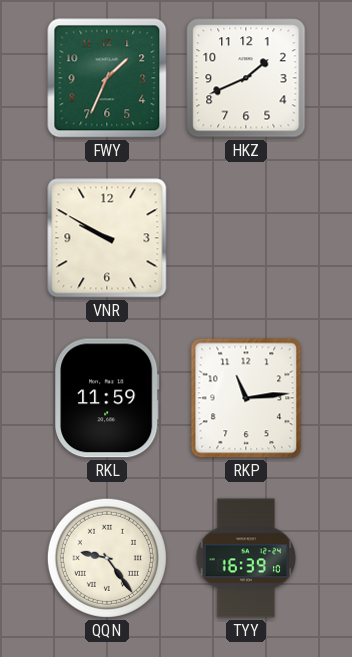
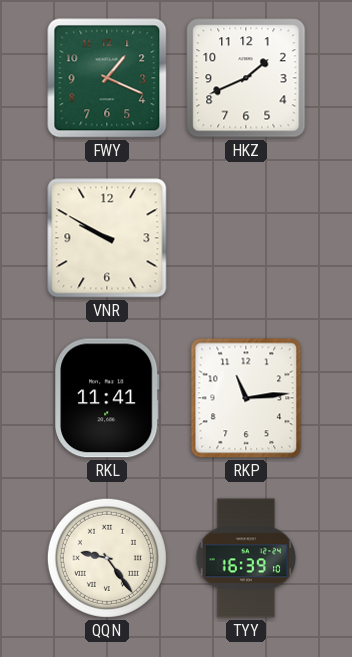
FWY: 1:34 -> 1:19
RKL: 11:59 -> 11:41
